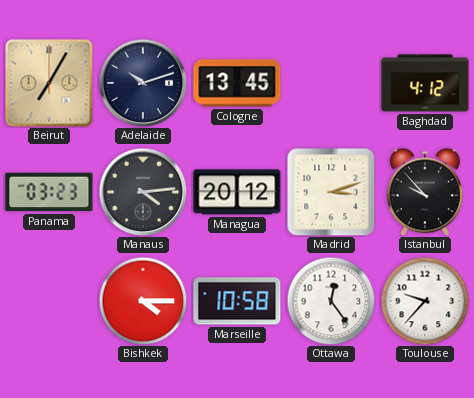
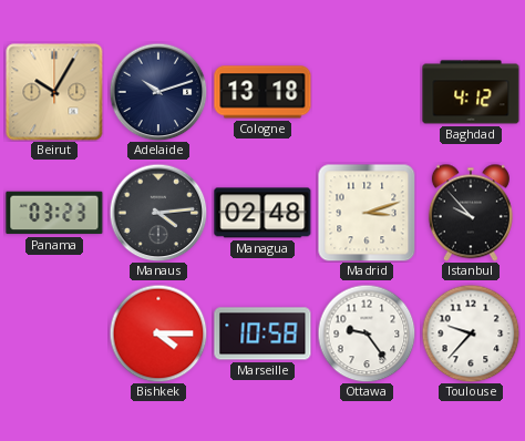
Beirut: 7:05 -> 10:05
Cologne: 13:45 -> 13:18
Managua: 20:12 -> 02:48
Ottawa: 12:24 -> 9:24
